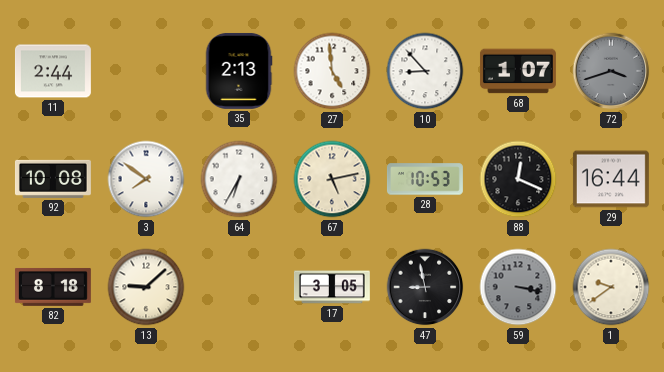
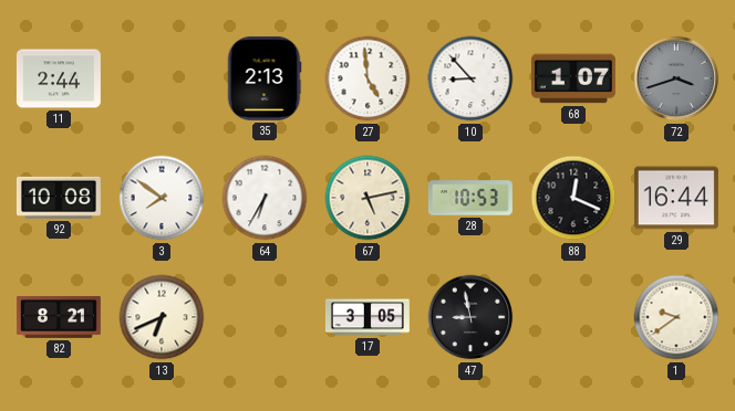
82: 8:18 -> 8:21
13: 9:08 -> 6:41
59: 3:17 -> none
